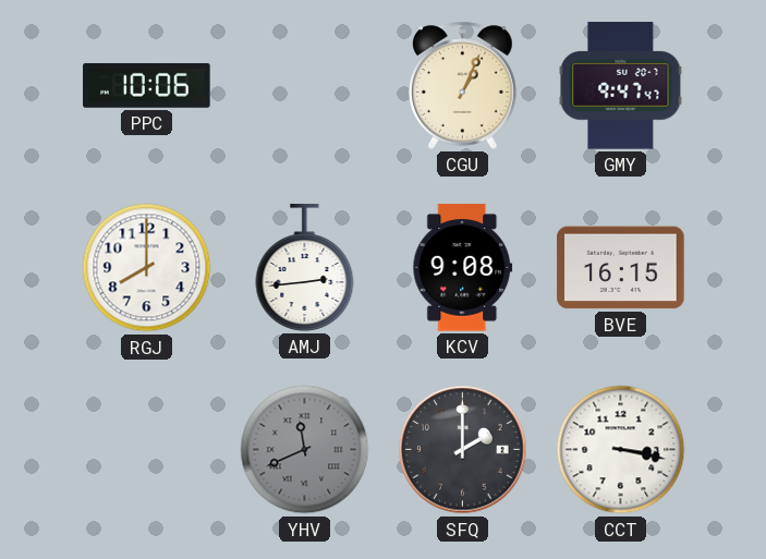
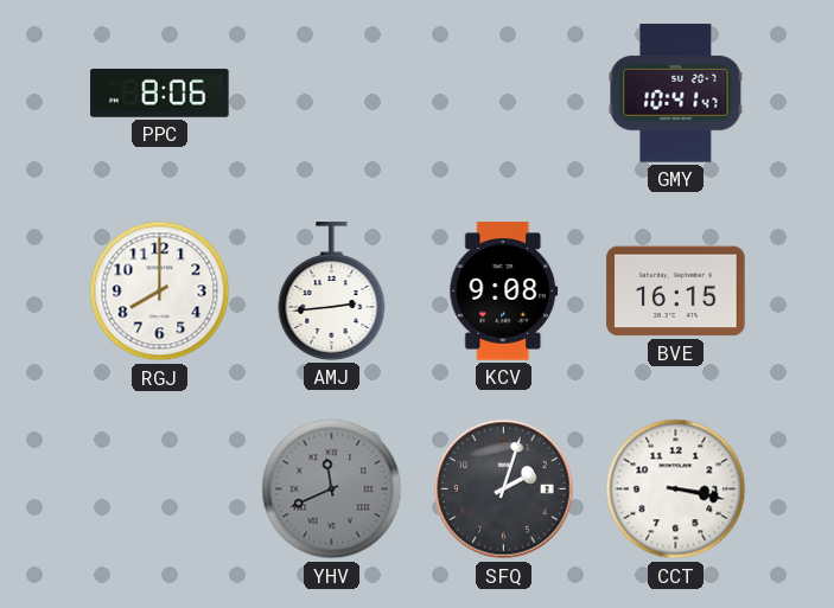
PPC: 10:06 -> 8:06
CGU: 1:04 -> none
GMY: 9:47 -> 10:41
SFQ: 2:00 -> 2:03
